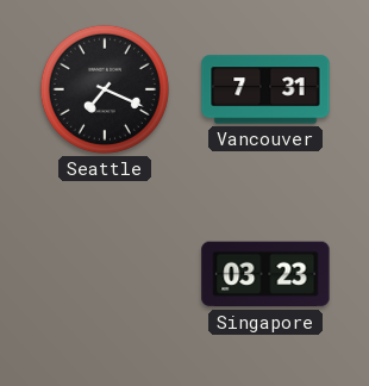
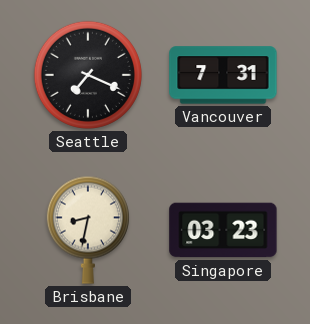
Brisbane: none -> 8:32
